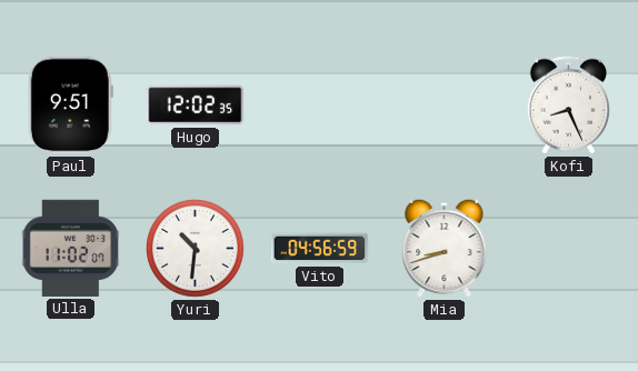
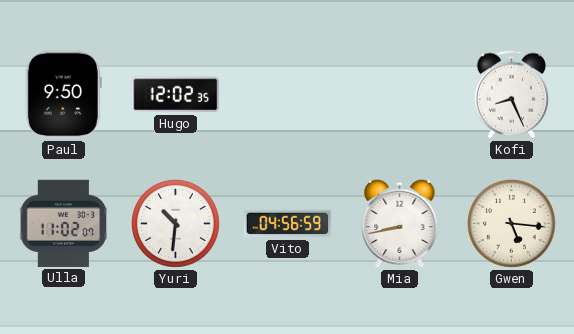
Paul: 9:51 -> 9:50
Mia: 8:42 -> 8:43
Gwen: none -> 5:16
